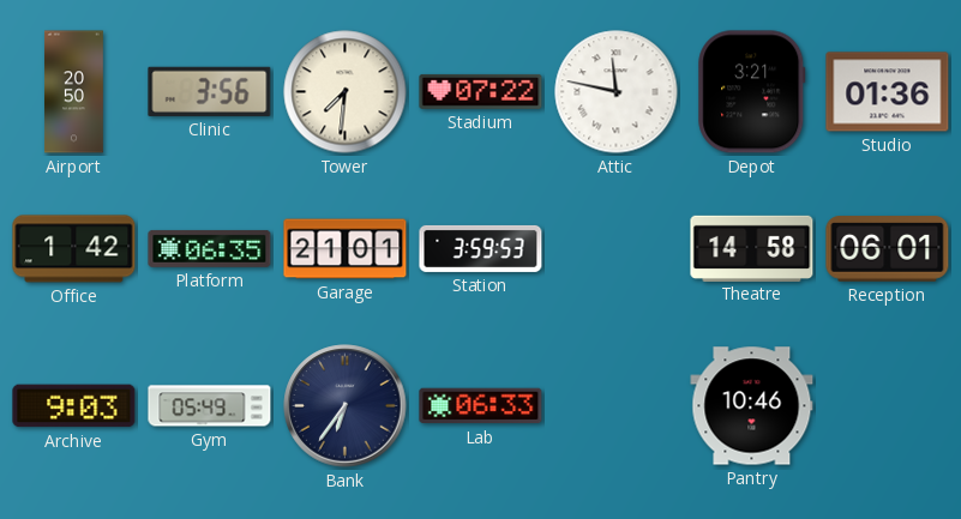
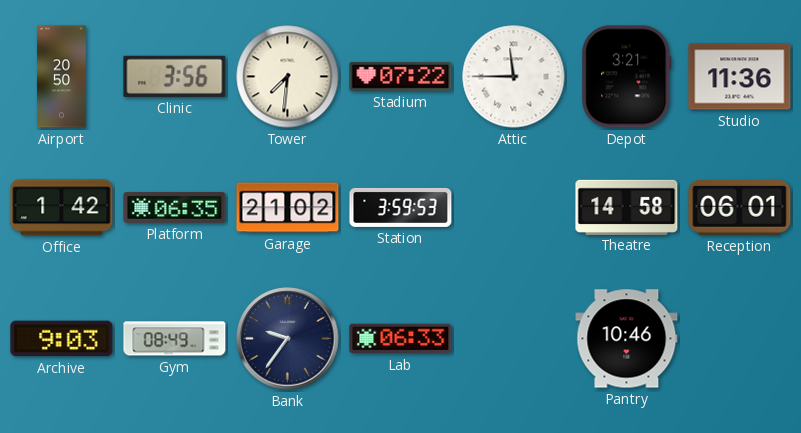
Attic: 11:47 -> 11:45
Studio: 01:36 -> 11:36
Garage: 21:01 -> 21:02
Gym: 05:49 -> 08:49
Bank: 6:36 -> 9:36
